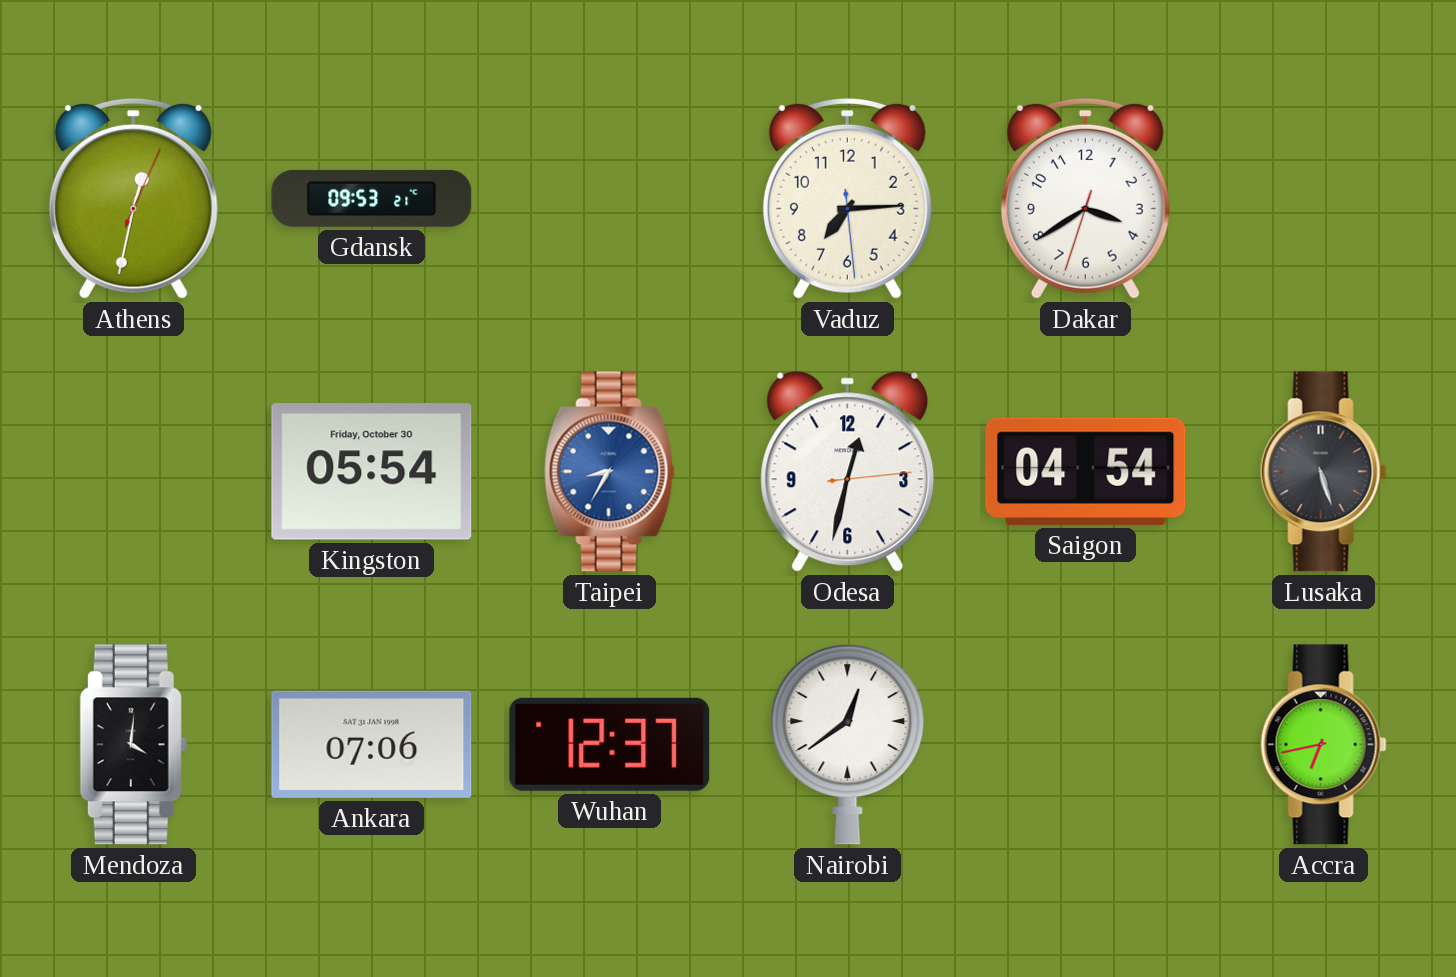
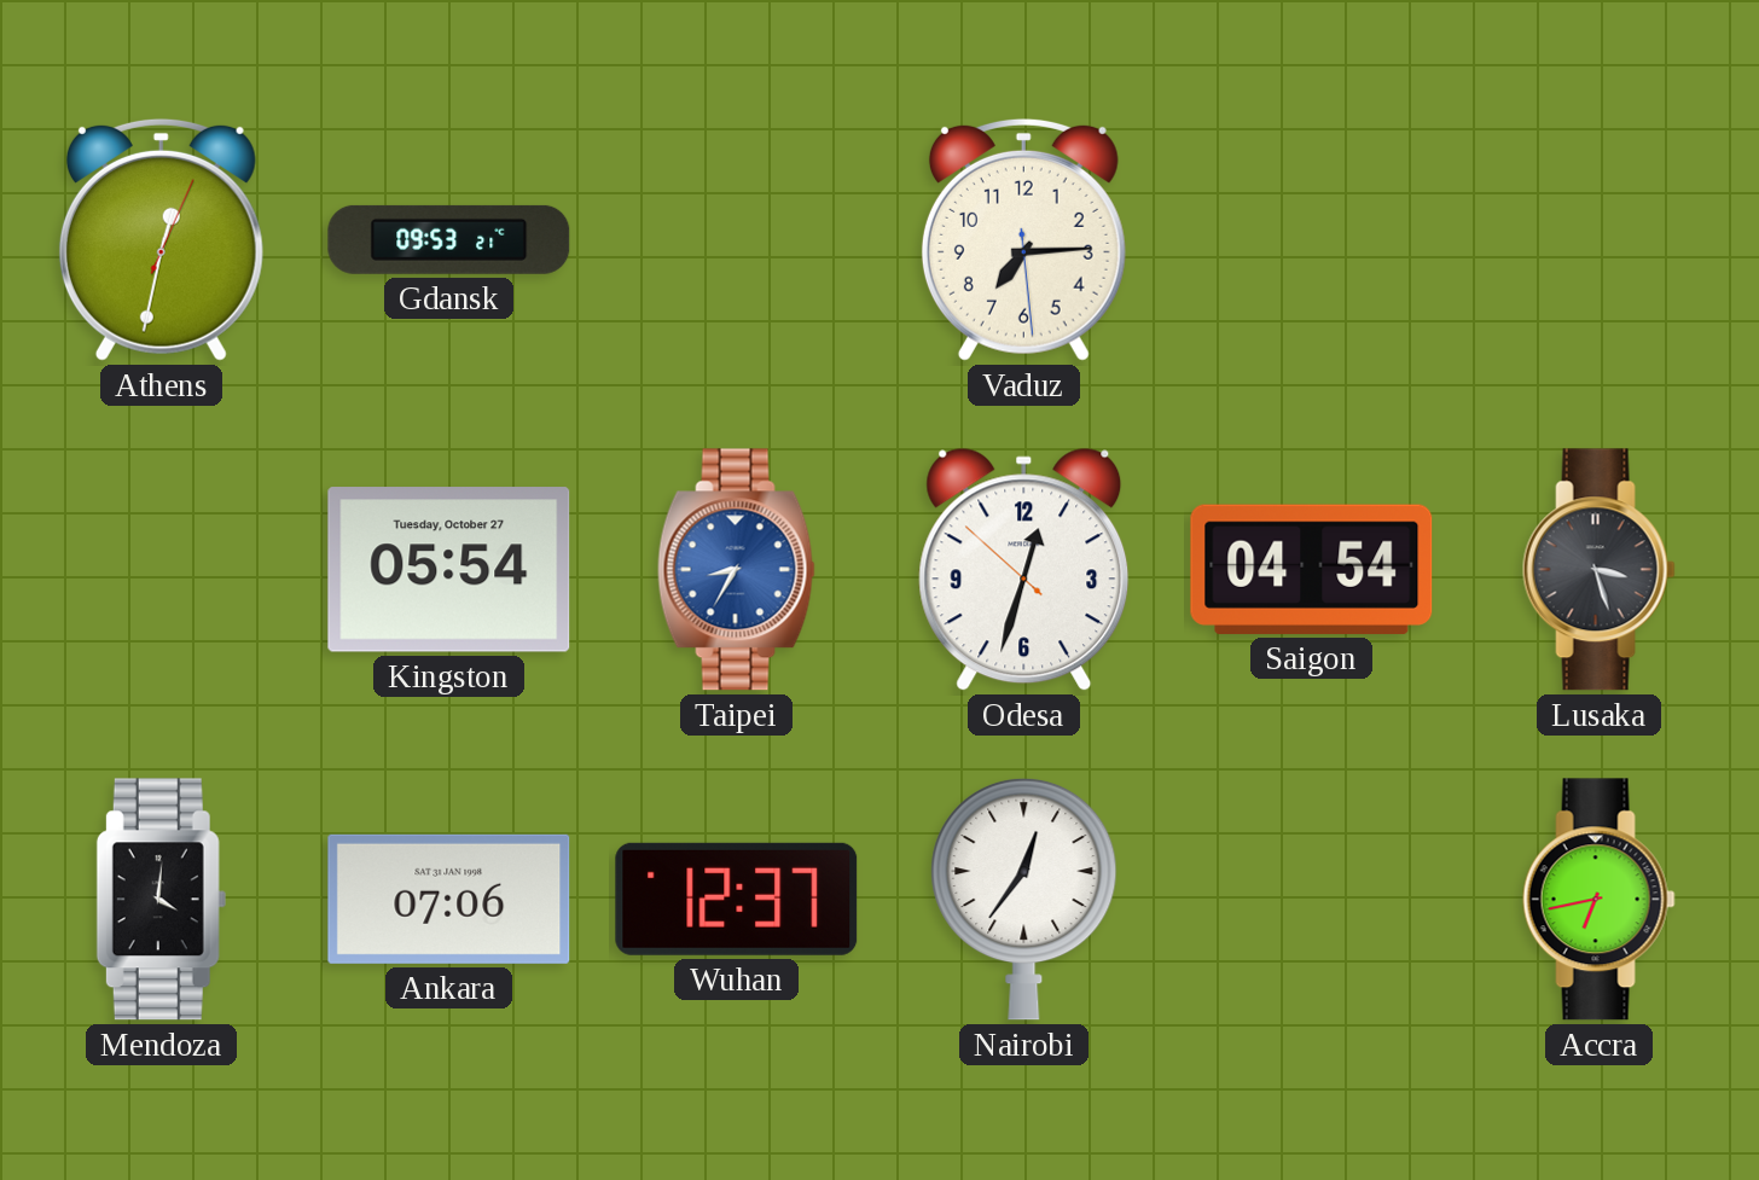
Dakar: 3:39 -> none
Kingston date: Friday, October 30 -> Tuesday, October 27
Odesa: 12:32:14 -> 12:32:52
Lusaka: 5:27 -> 3:27
Nairobi: 12:39 -> 12:36
